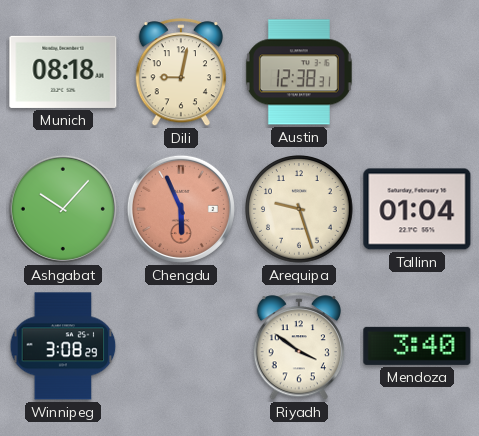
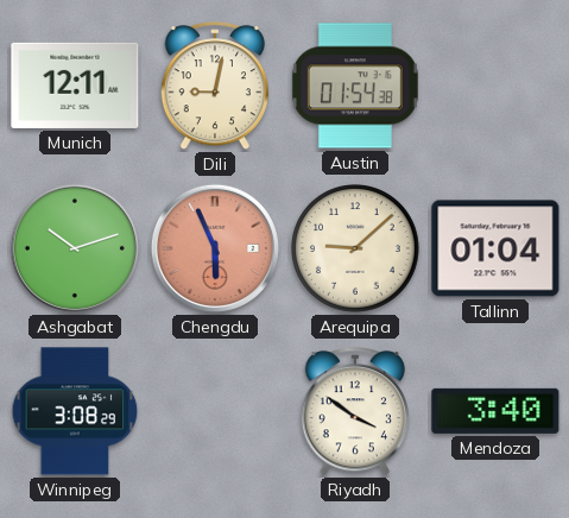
Munich: 08:18 -> 12:11
Austin: 12:38 -> 01:54
Ashgabat: 10:07 -> 10:12
Arequipa: 9:27 -> 9:08
